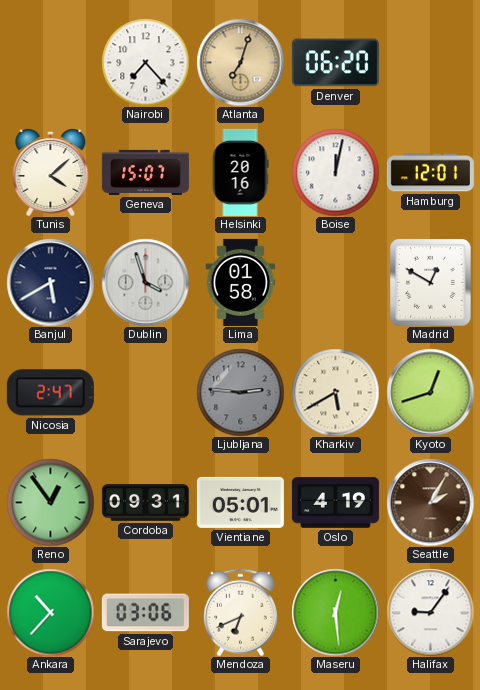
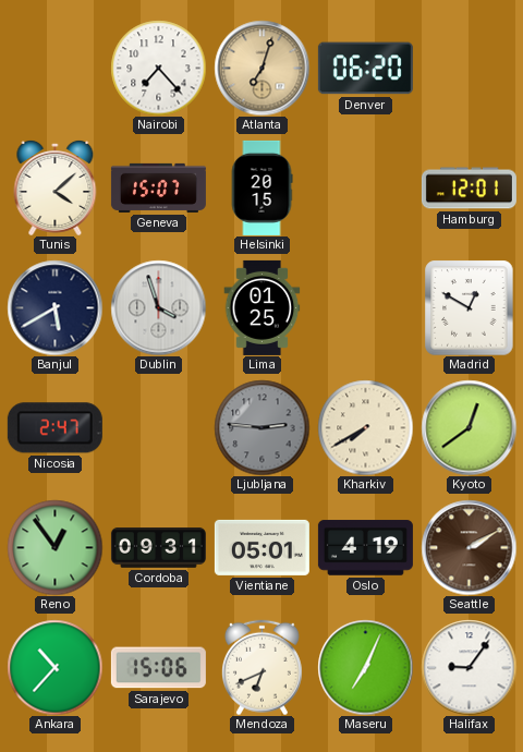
Helsinki: 20:16 -> 20:15
Boise: 12:02 -> none
Lima: 01:58 -> 01:25
Kharkiv: 5:40 -> 7:40
Kyoto: 12:42 -> 12:39
Seattle: 2:05 -> 2:10
Sarajevo: 03:06 -> 15:06
Maseru: 12:29 -> 7:04
